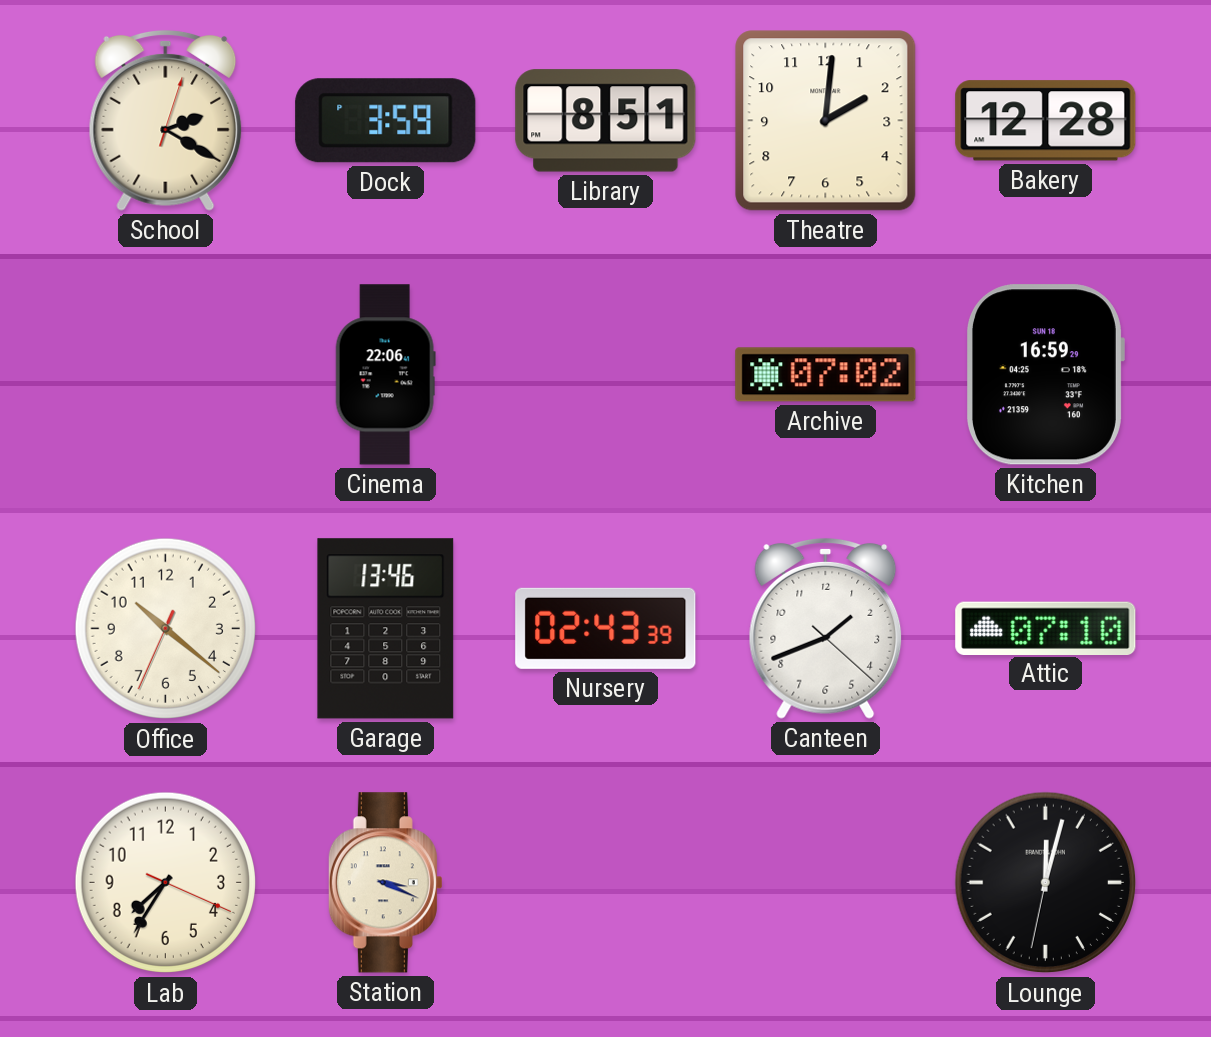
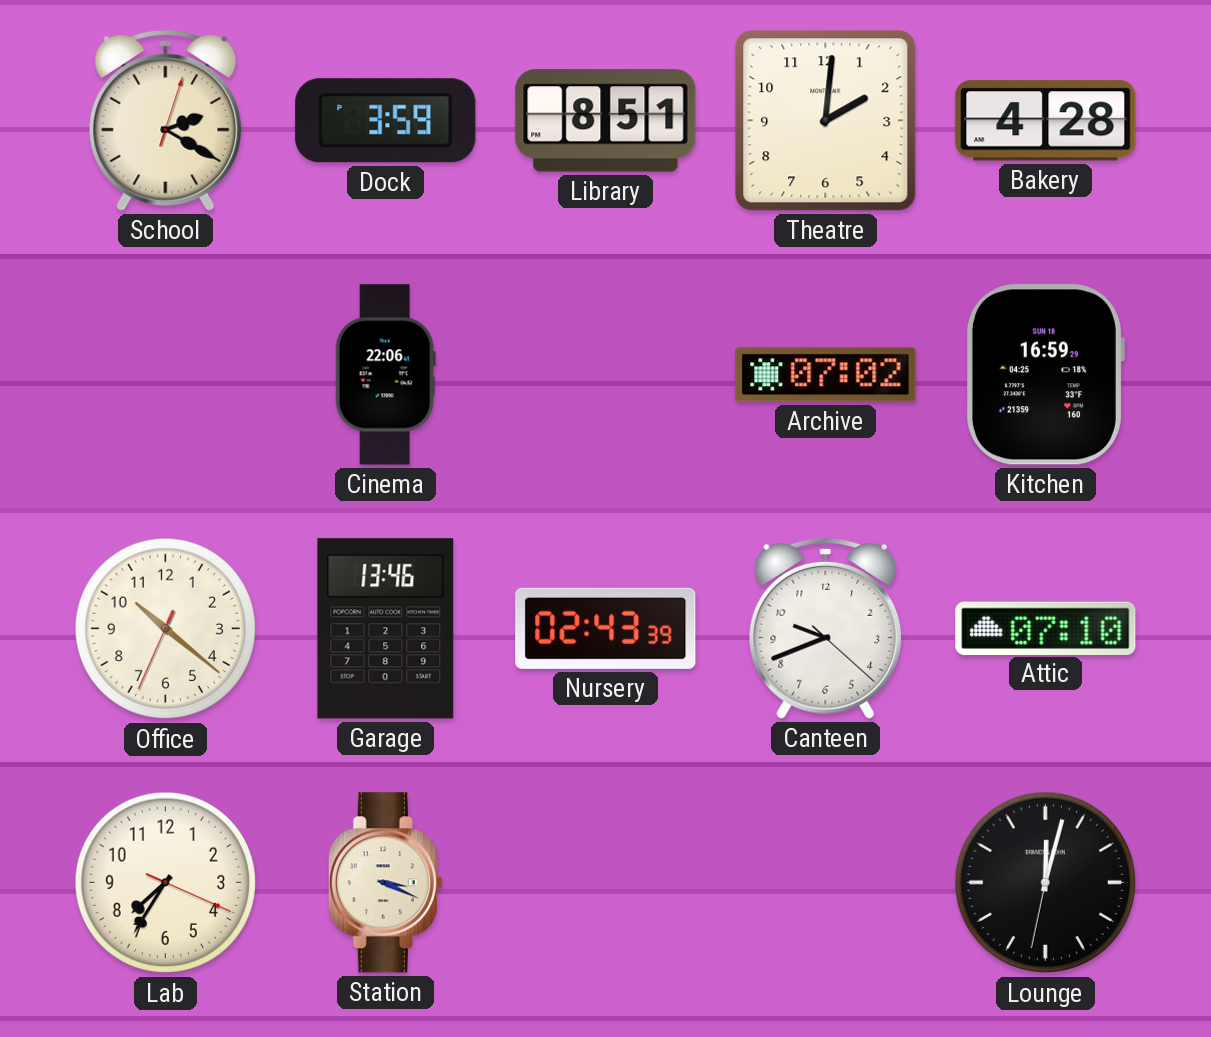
Bakery: 12:28 -> 4:28
Canteen: 1:41 -> 9:41
